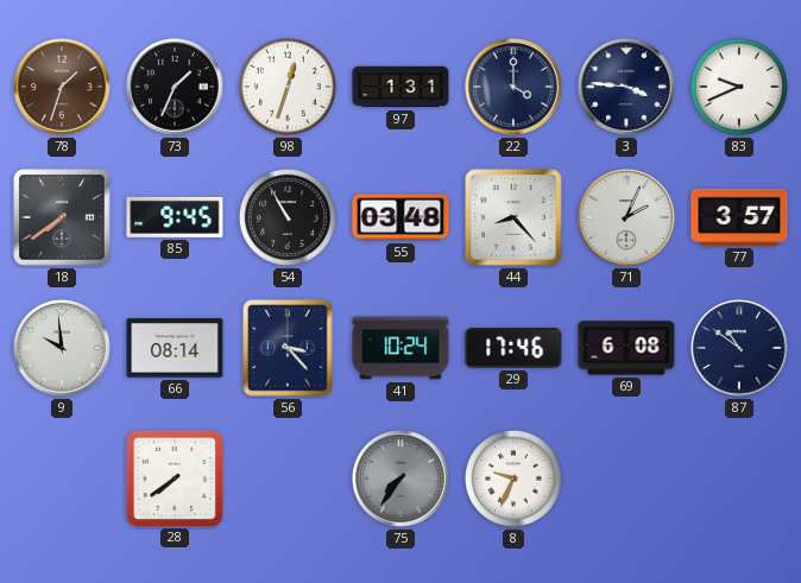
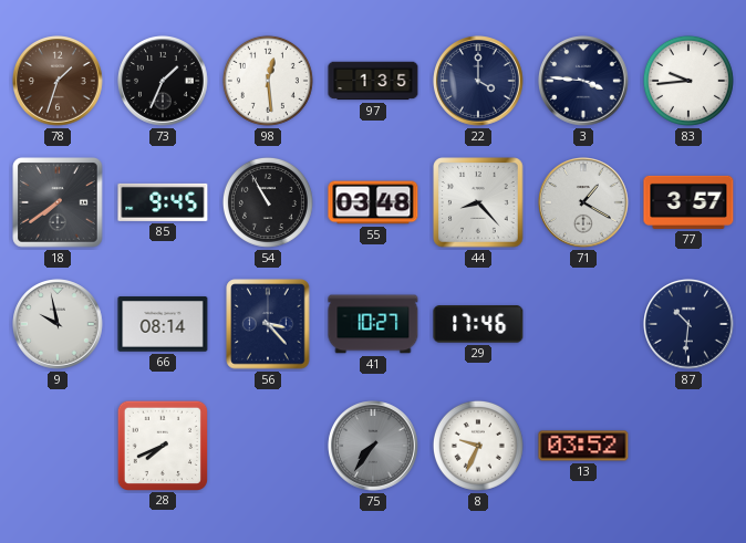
98: 12:33 -> 12:29
97: 1:31 -> 1:35
83: 9:41 -> 9:44
71: 2:04 -> 1:20
9: 9:59 -> 9:58
41: 10:24 -> 10:27
69: 6:08 -> none
87: 10:51 -> 10:31
28: 7:39 -> 7:41
13: none -> 03:52
